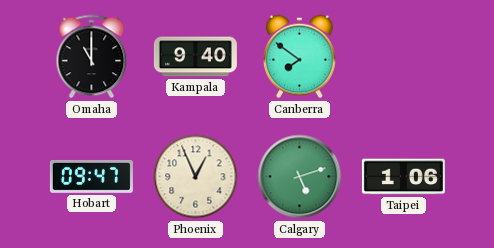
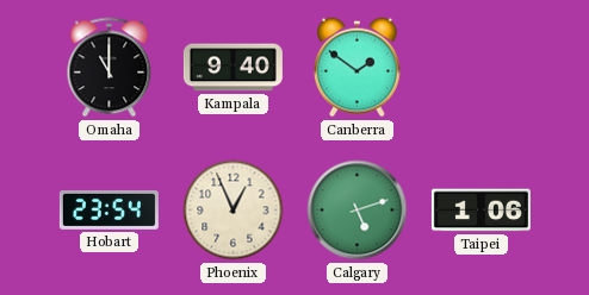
Canberra: 7:51 -> 1:51
Hobart: 09:47 -> 23:54
